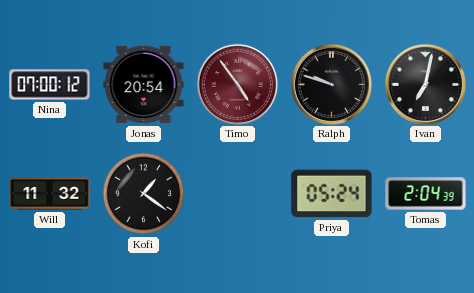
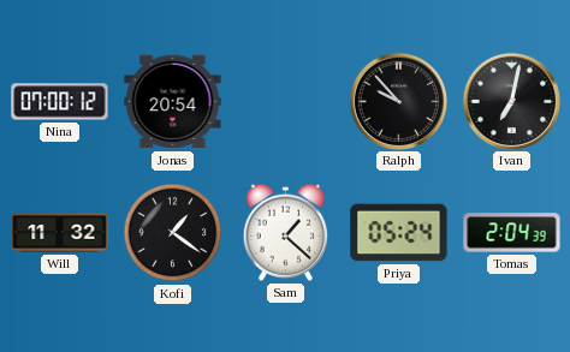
Timo: 4:54 -> none
Ralph: 9:48 -> 9:53
Sam: none -> 1:22
